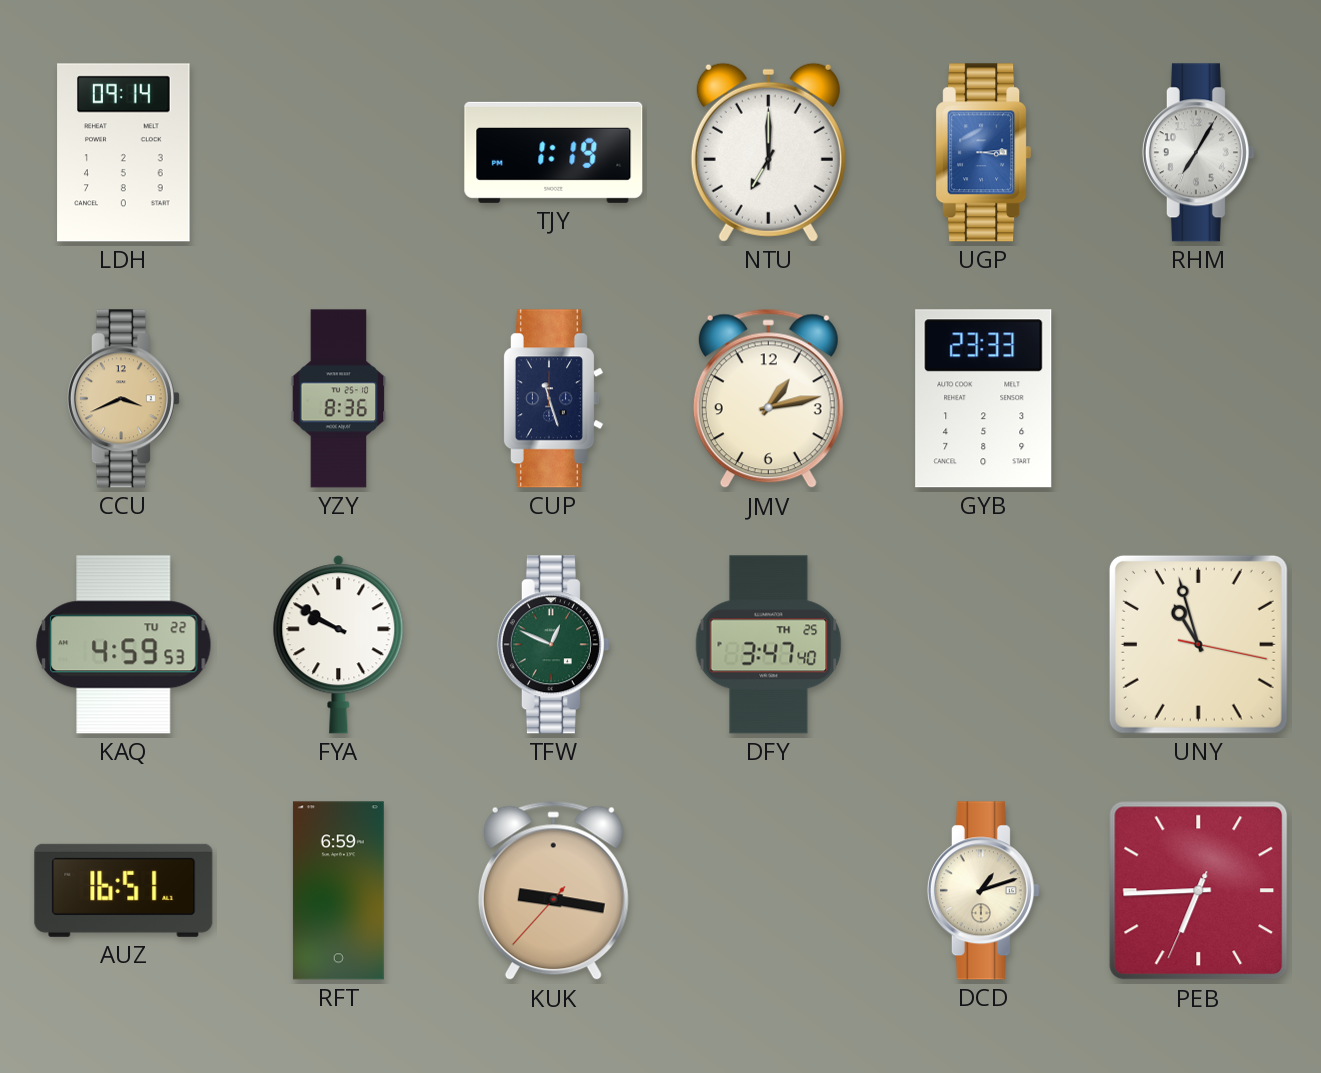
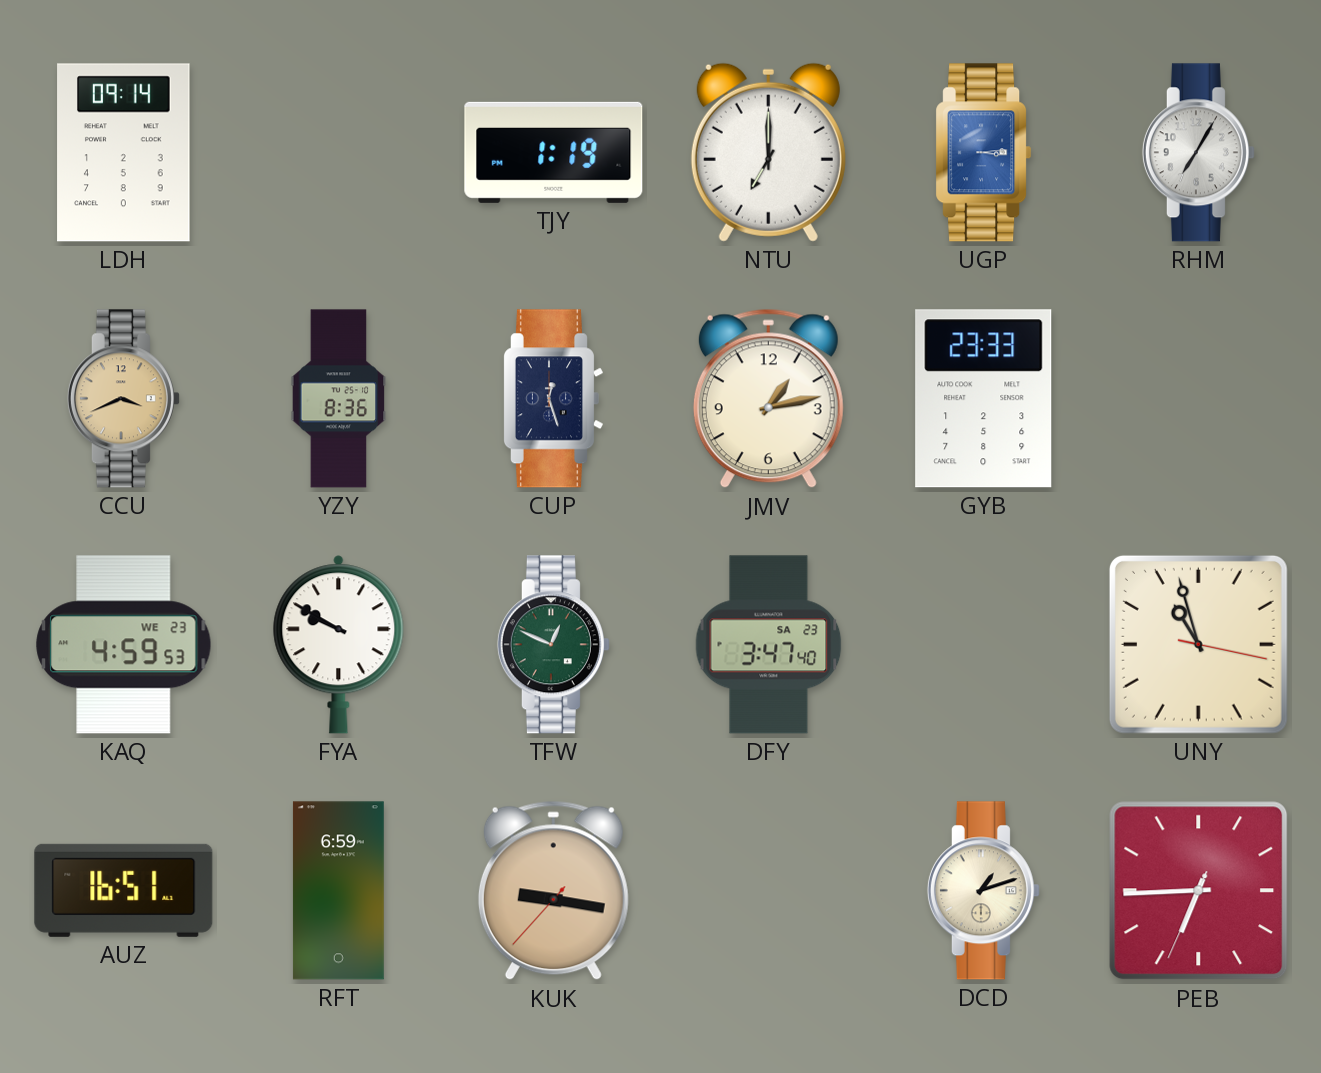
CUP: 11:27 -> 12:27
KAQ date: TU 22 -> WE 23
DFY date: TH 25 -> SA 23
